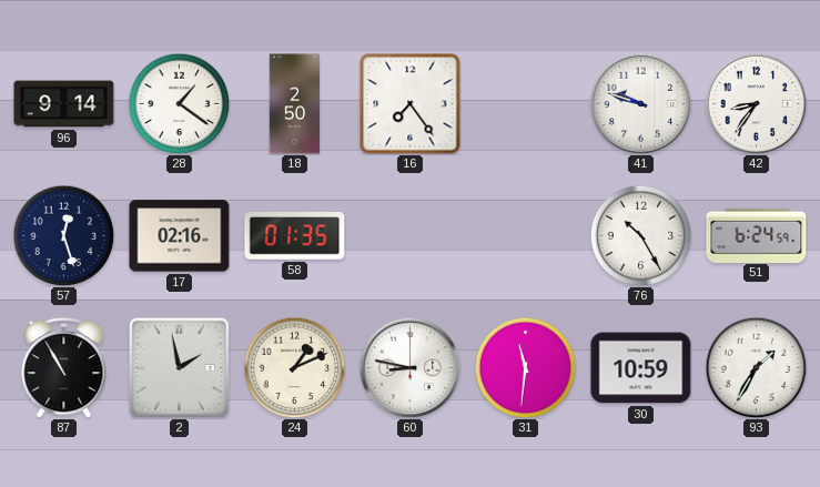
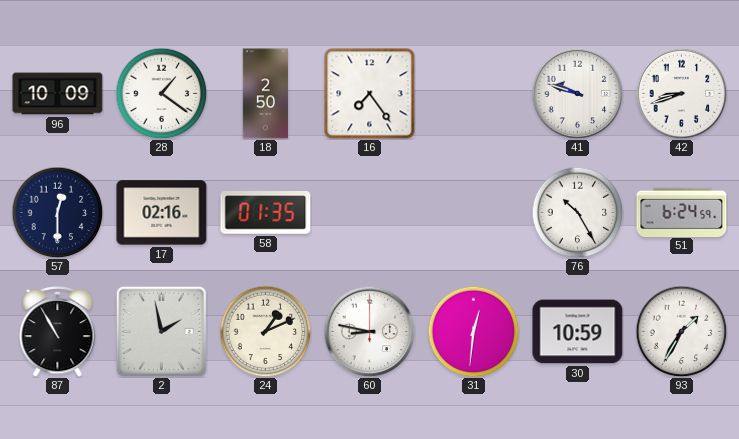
96: 9:14 -> 10:09
42: 8:36 -> 8:42
57: 12:27 -> 12:30
31: 11:31 -> 12:31
